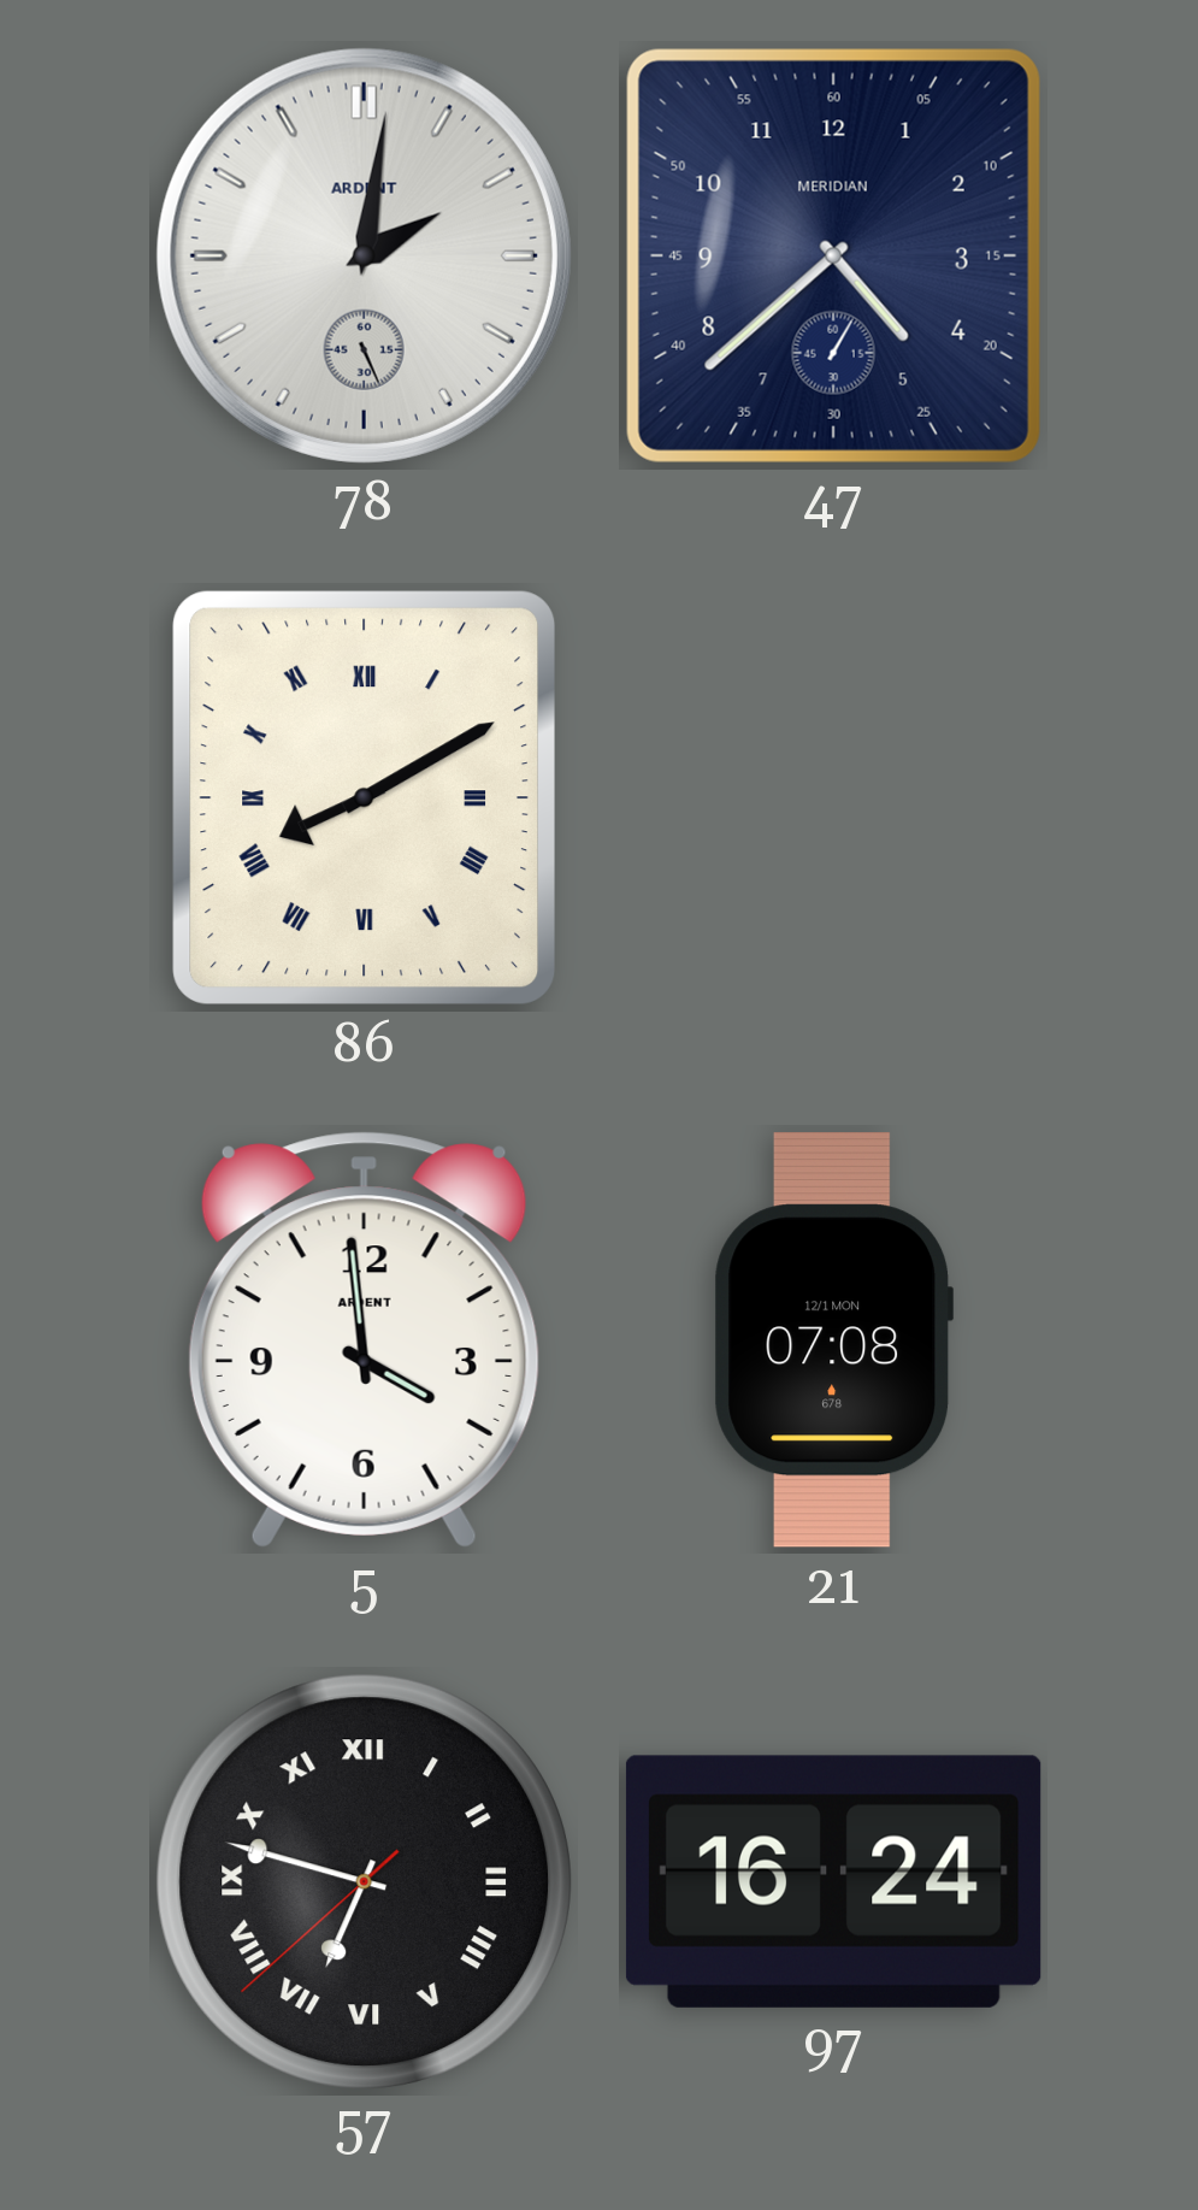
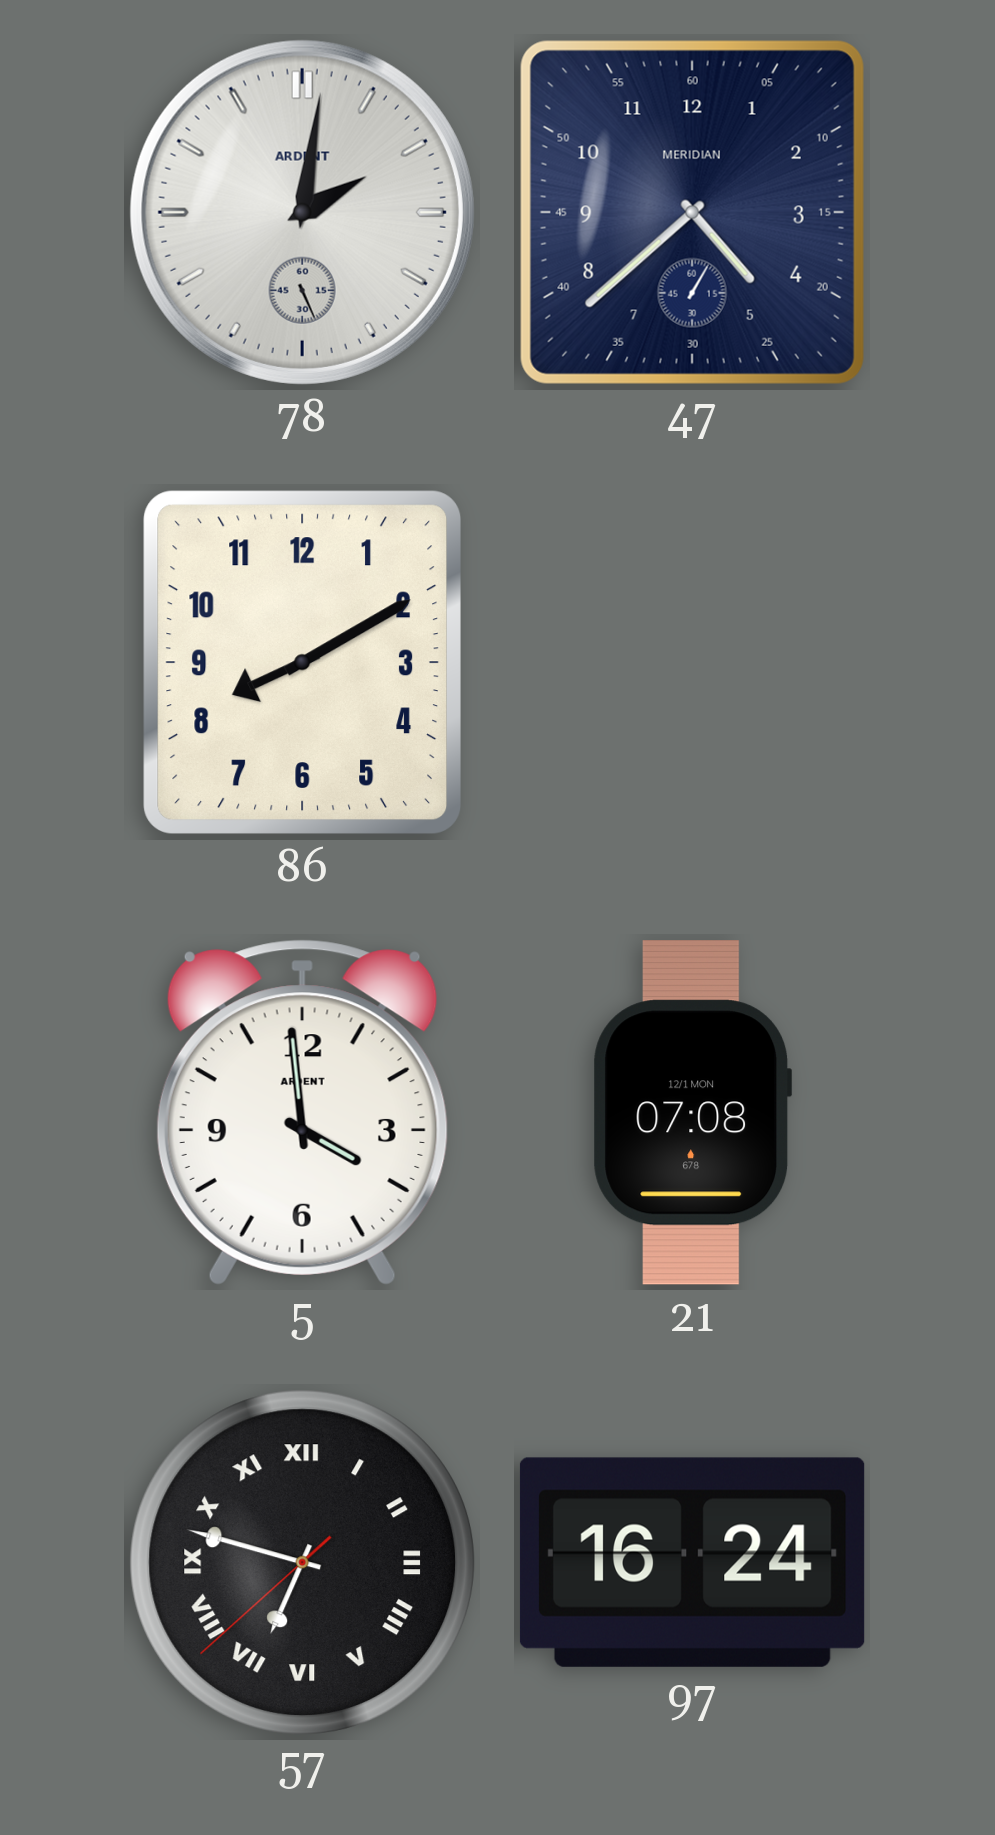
86 numerals: Roman -> Arabic
